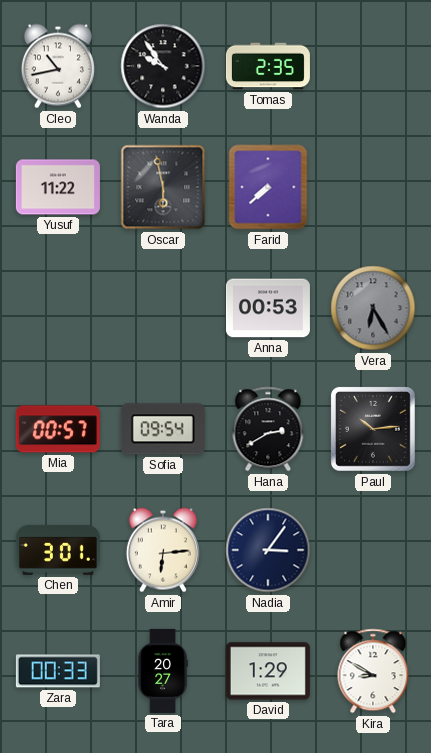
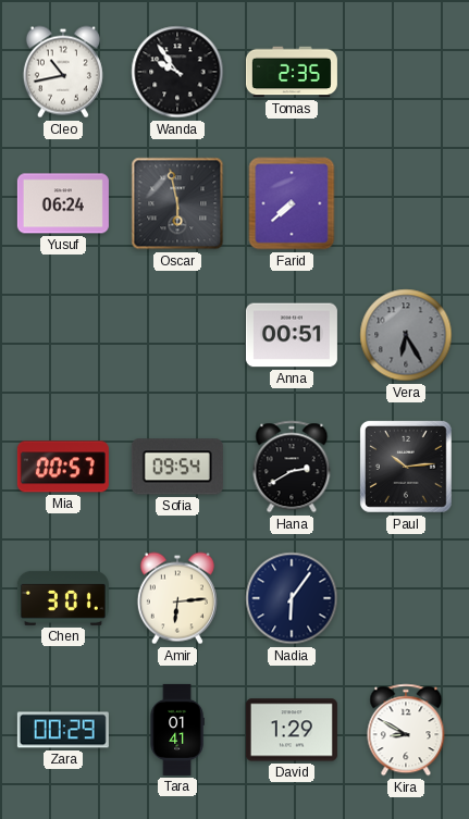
Yusuf: 11:22 -> 06:24
Anna: 00:53 -> 00:51
Nadia: 3:06 -> 6:06
Zara: 00:33 -> 00:29
Tara: 20:27 -> 01:41
